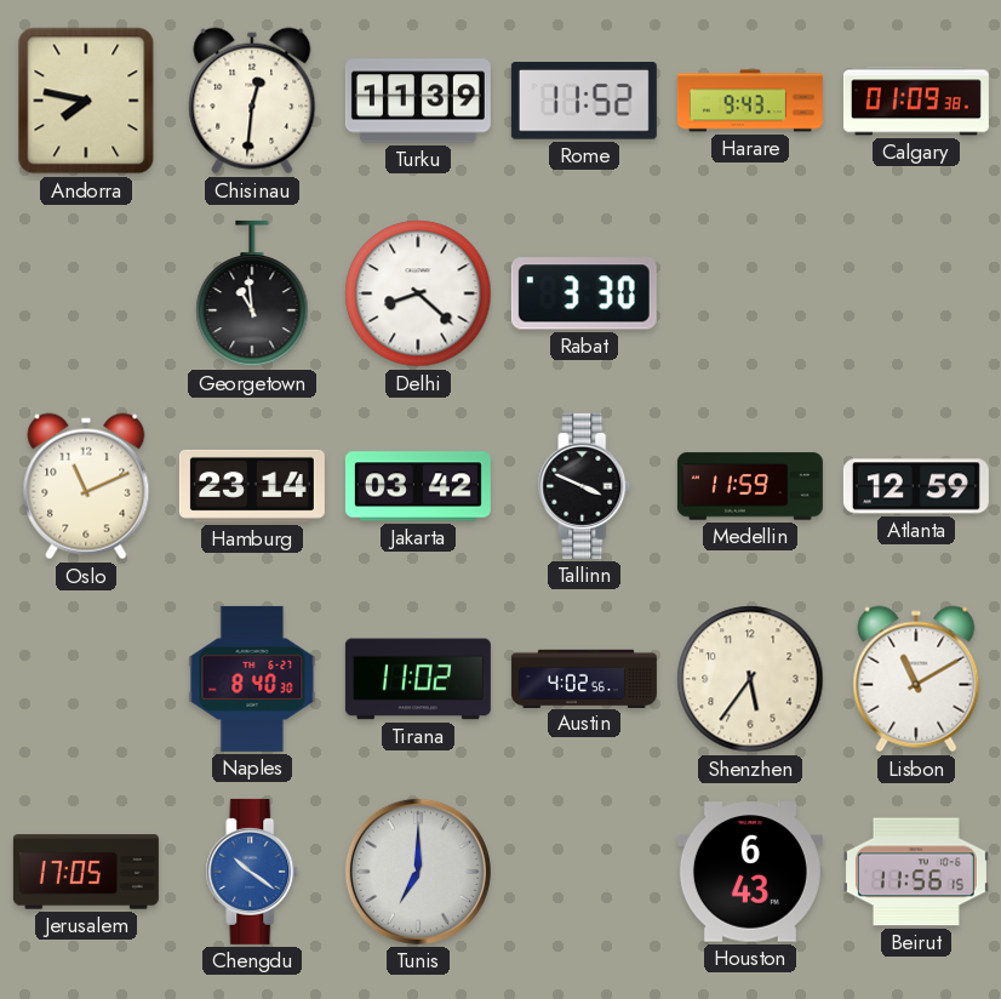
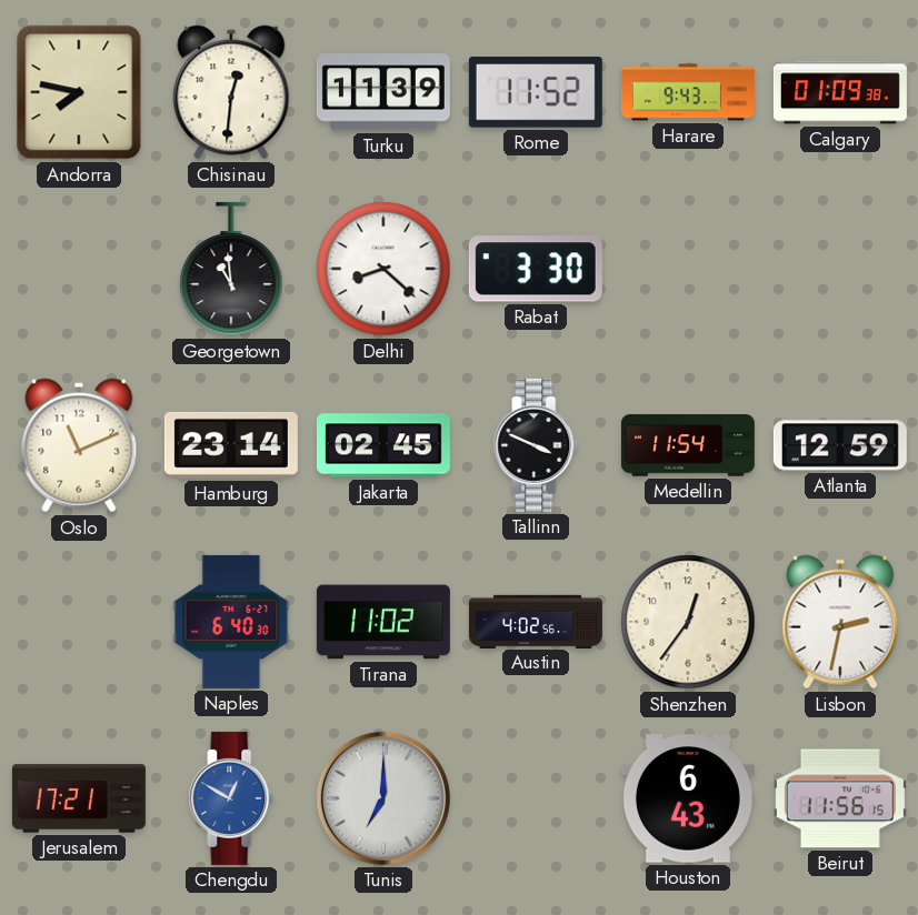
Jakarta: 03:42 -> 02:45
Medellin: 11:59 -> 11:54
Naples: 8:40 -> 6:40
Shenzhen: 5:36 -> 12:36
Lisbon: 11:10 -> 2:32
Jerusalem: 17:05 -> 17:21
Chengdu: 10:21 -> 12:50
